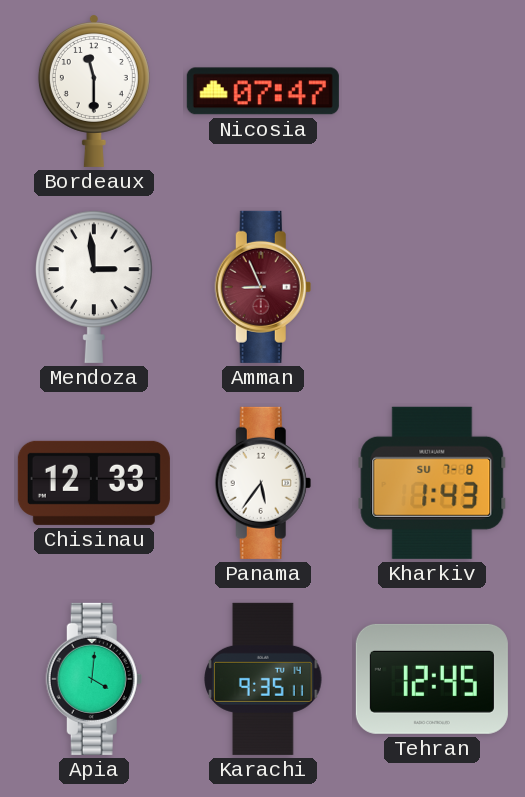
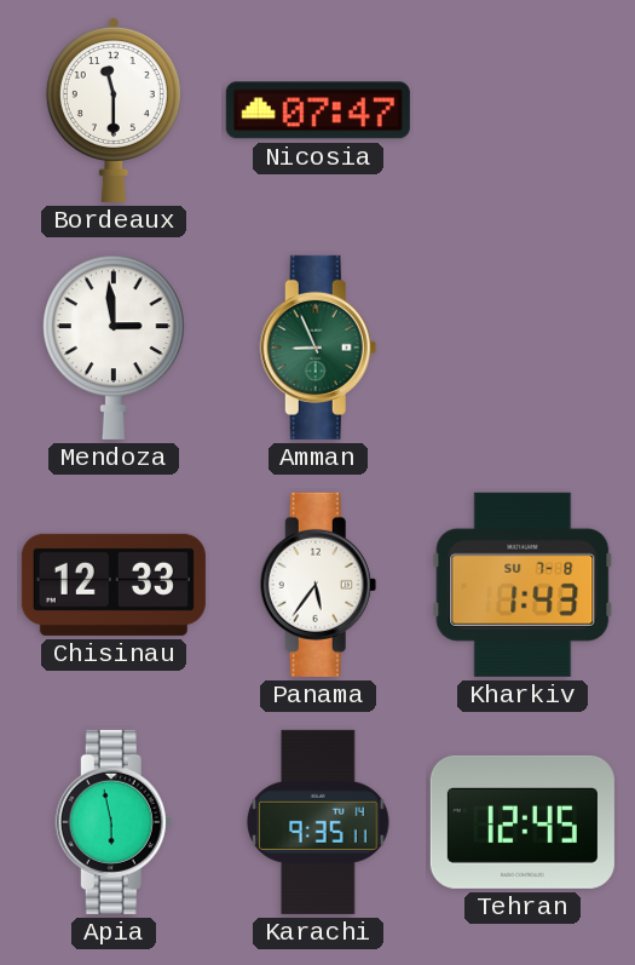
Amman dial: burgundy -> green
Apia: 4:01 -> 5:58
